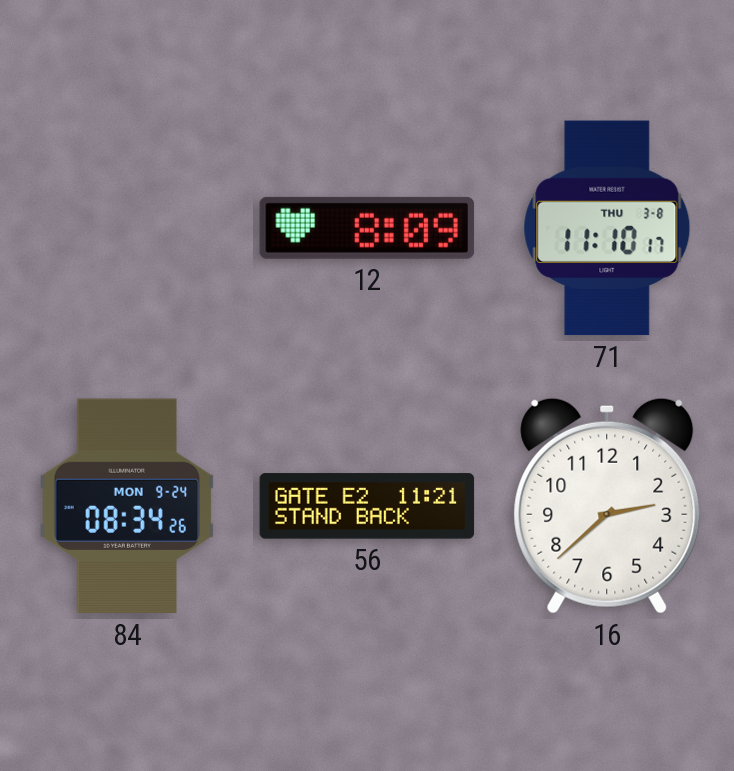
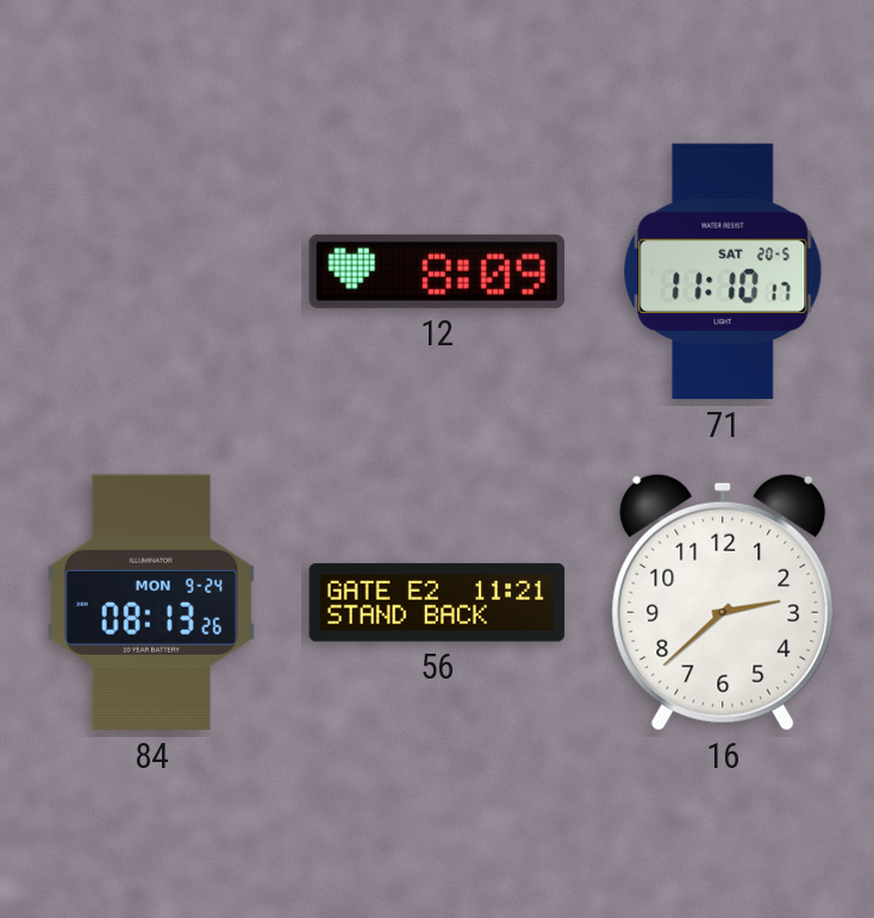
71 date: THU 3-8 -> SAT 20-5
84: 08:34 -> 08:13
